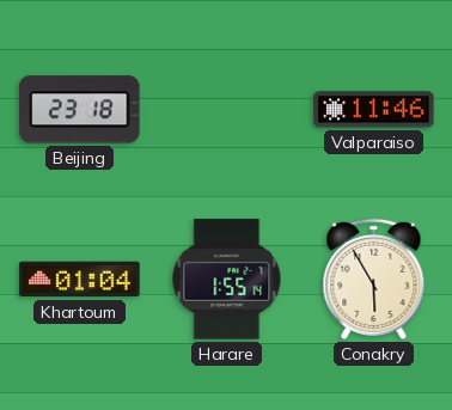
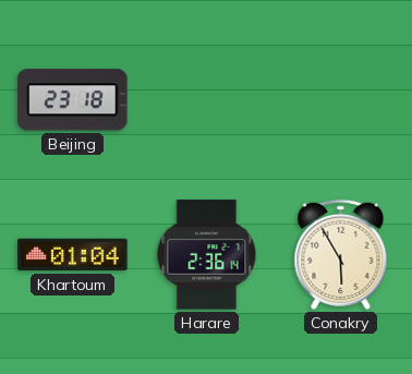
Valparaiso: 11:46 -> none
Harare: 1:55 -> 2:36
